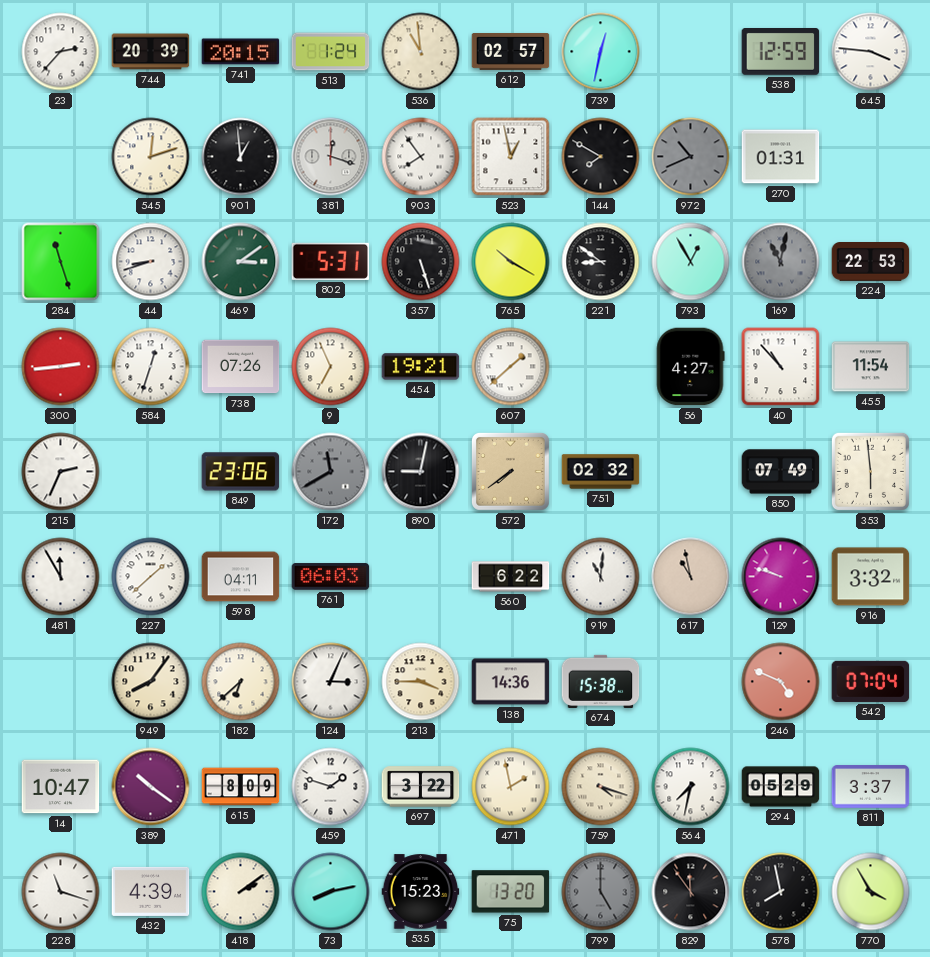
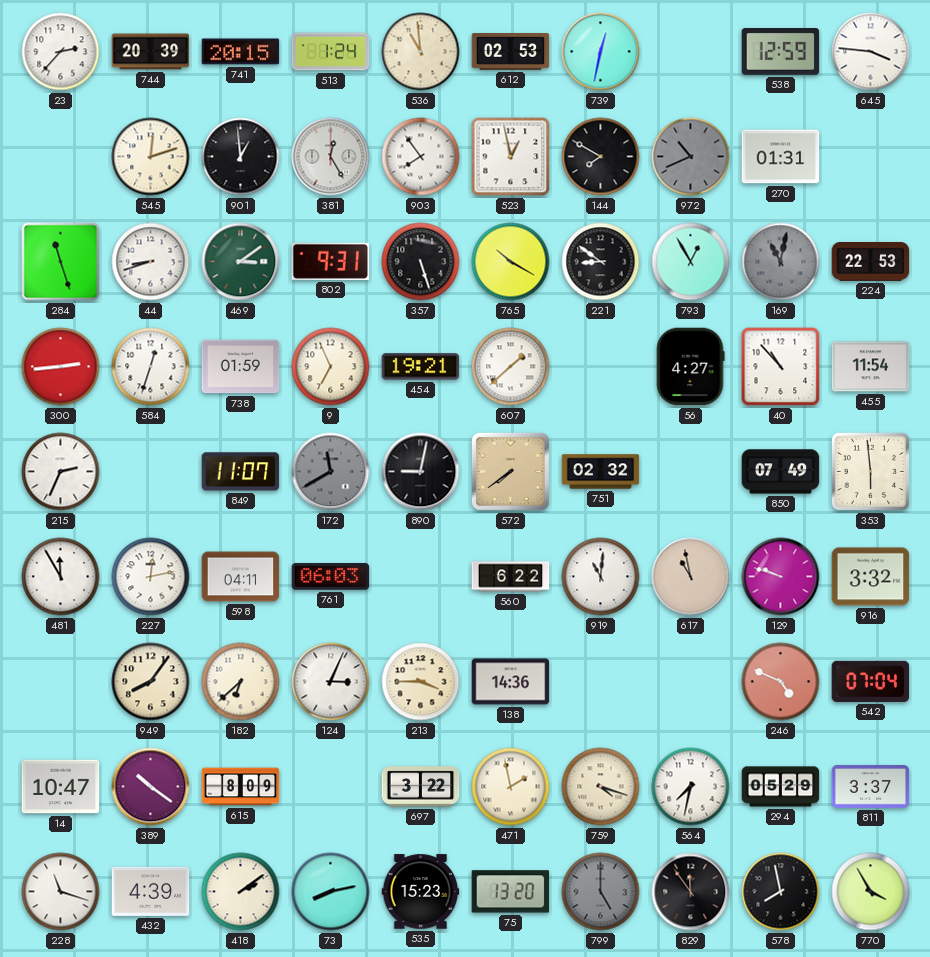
612: 02:57 -> 02:53
381: 12:18 -> 12:25
802: 5:31 -> 9:31
738: 07:26 -> 01:59
849: 23:06 -> 11:07
227: 1:38 -> 12:13
674: 15:38 -> none
459: 1:48 -> none
